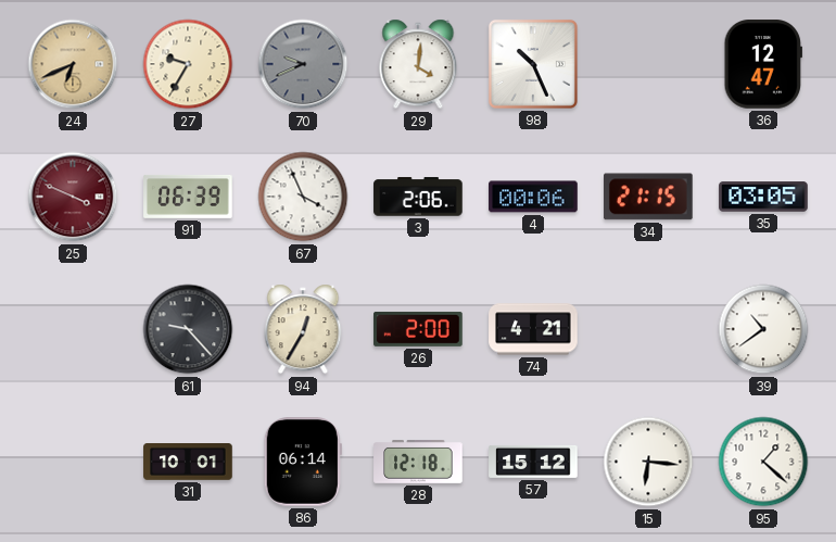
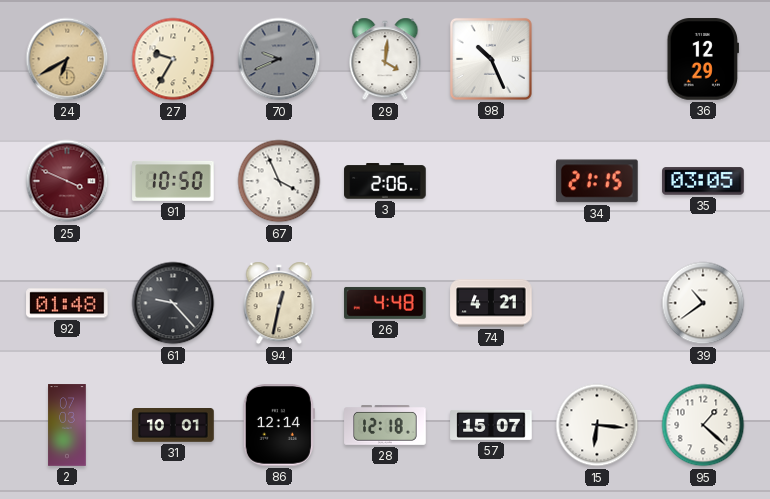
24: 6:41 -> 6:40
36: 12:47 -> 12:29
91: 06:39 -> 10:50
4: 00:06 -> none
92: none -> 01:48
94: 12:35 -> 12:32
26: 2:00 -> 4:48
2: none -> 07:03
86: 06:14 -> 12:14
57: 15:12 -> 15:07
